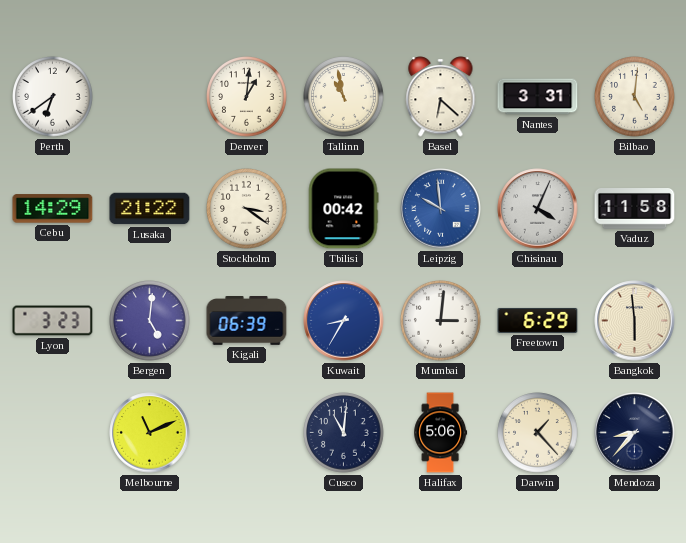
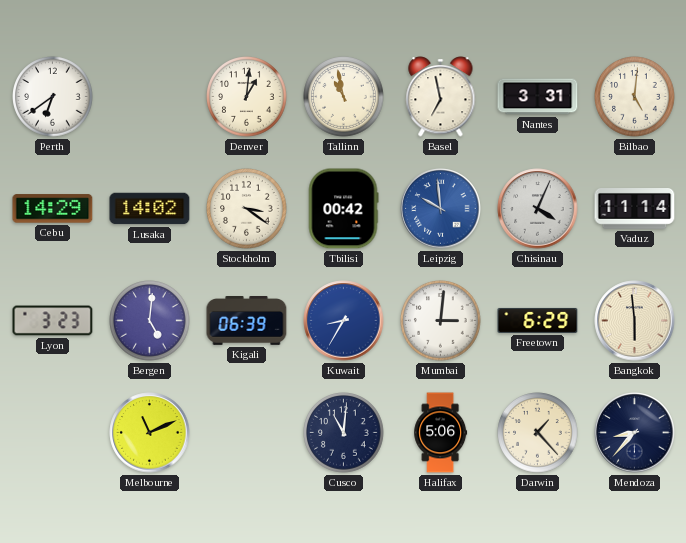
Basel: 6:22 -> 6:58
Lusaka: 21:22 -> 14:02
Vaduz: 11:58 -> 11:14
